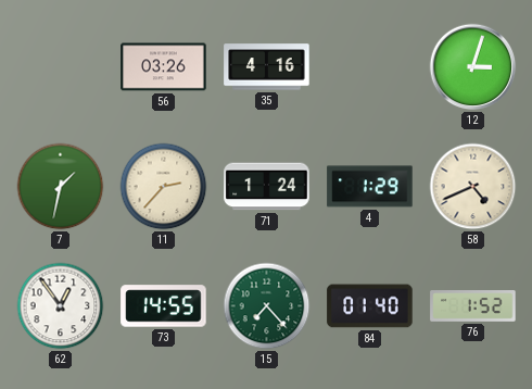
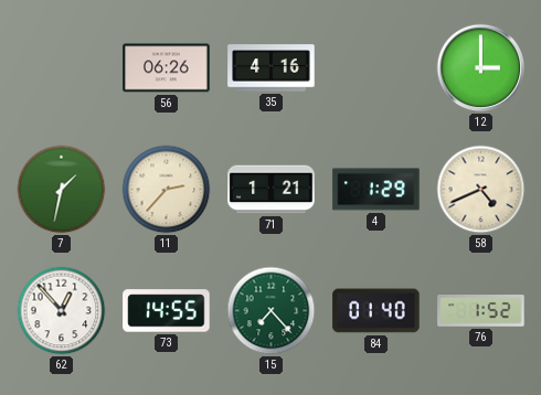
56: 03:26 -> 06:26
12: 3:03 -> 3:00
71: 1:24 -> 1:21
62: 12:54 -> 12:53
